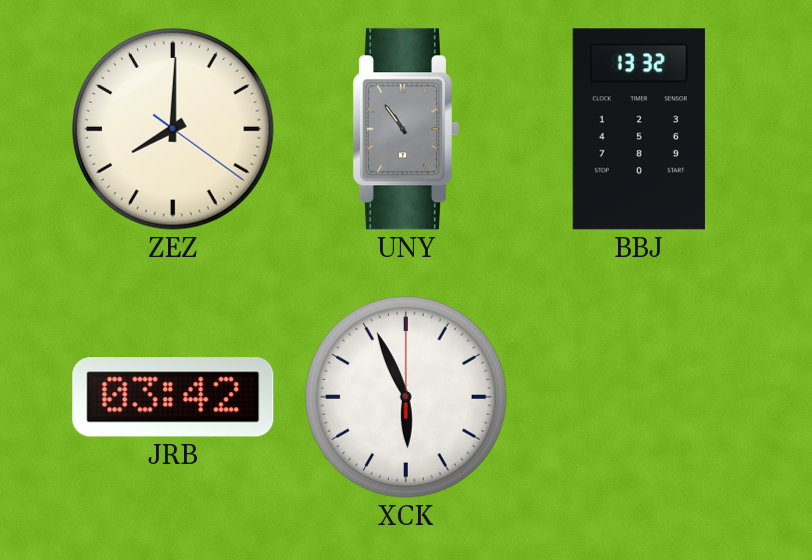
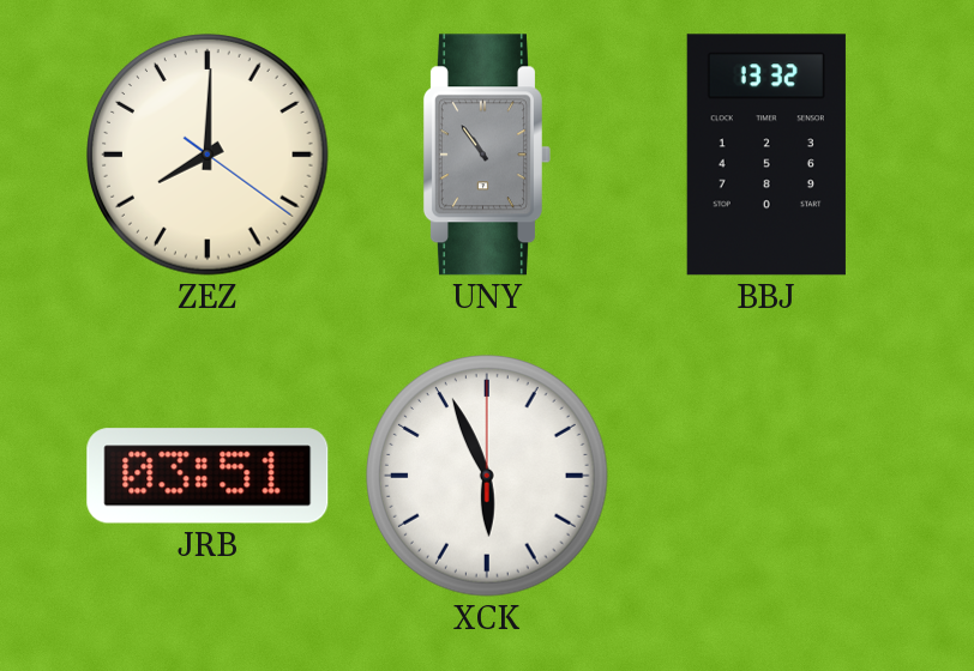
JRB: 03:42 -> 03:51
